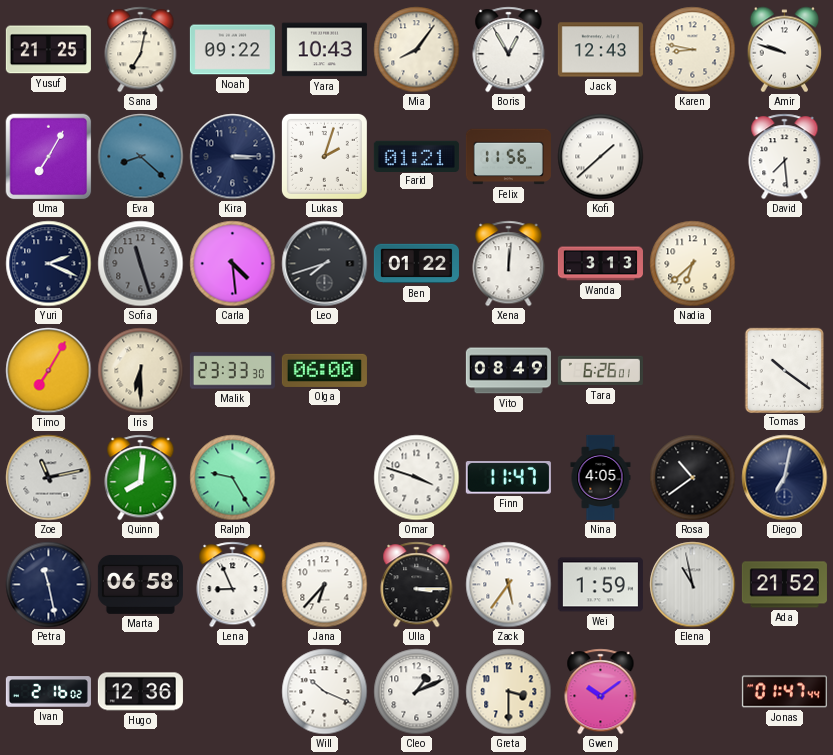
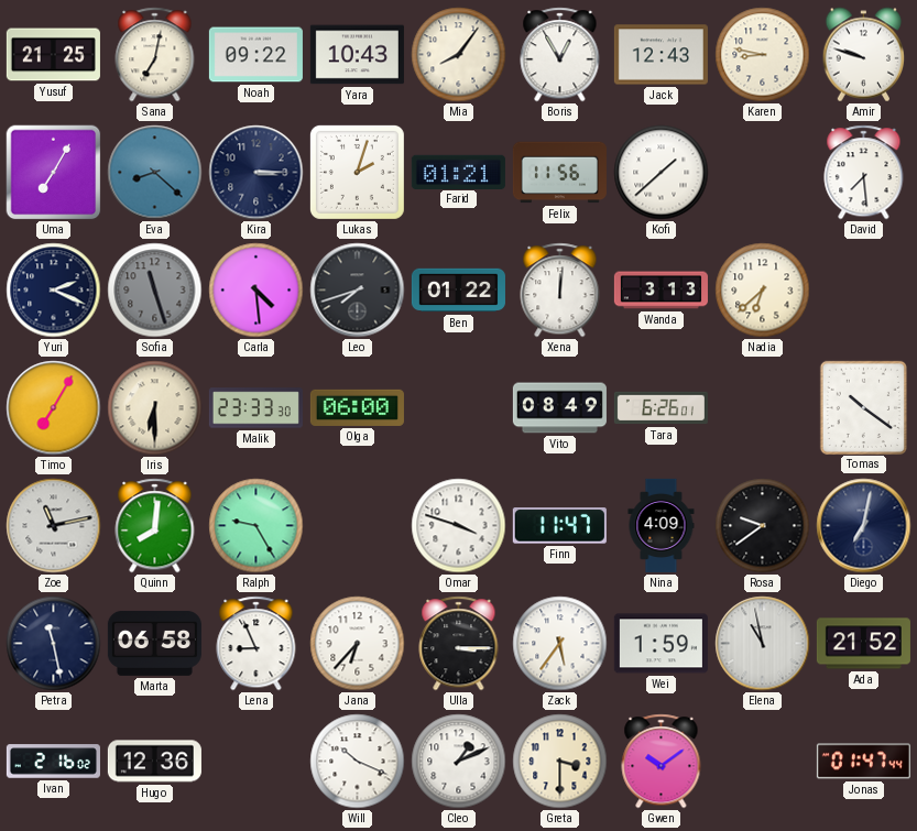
Nina: 4:05 -> 4:09
Rosa: 10:39 -> 9:39
